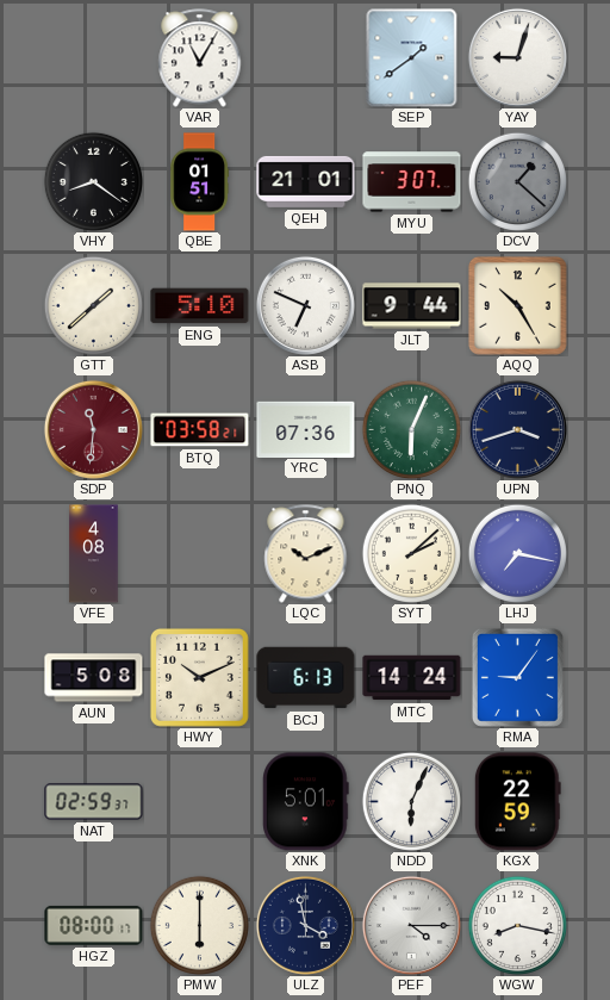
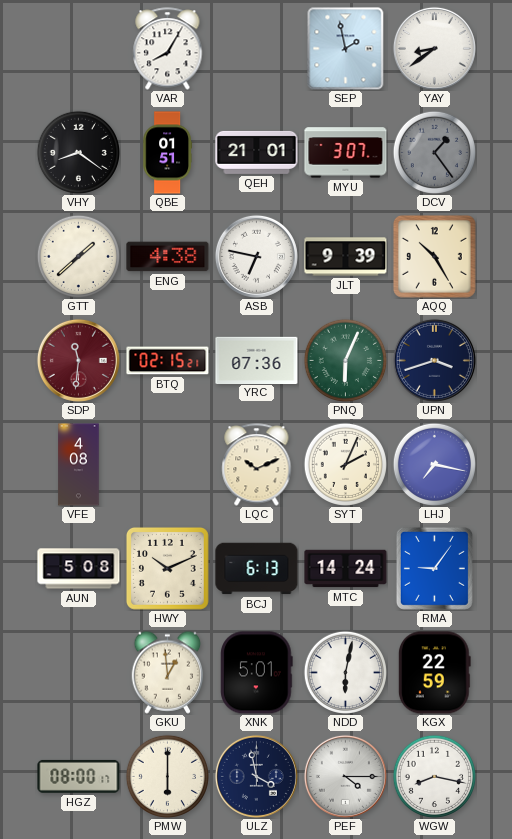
VAR: 11:05 -> 8:05
SEP: 1:39 -> 1:58
YAY: 9:03 -> 8:39
DCV: 1:22 -> 1:24
ENG: 5:10 -> 4:38
ASB: 6:49 -> 6:47
JLT: 9:44 -> 9:39
BTQ: 03:58 -> 02:15
SYT: 2:08 -> 2:04
NAT: 02:59 -> none
GKU: none -> 12:59
NDD: 6:04 -> 6:02
